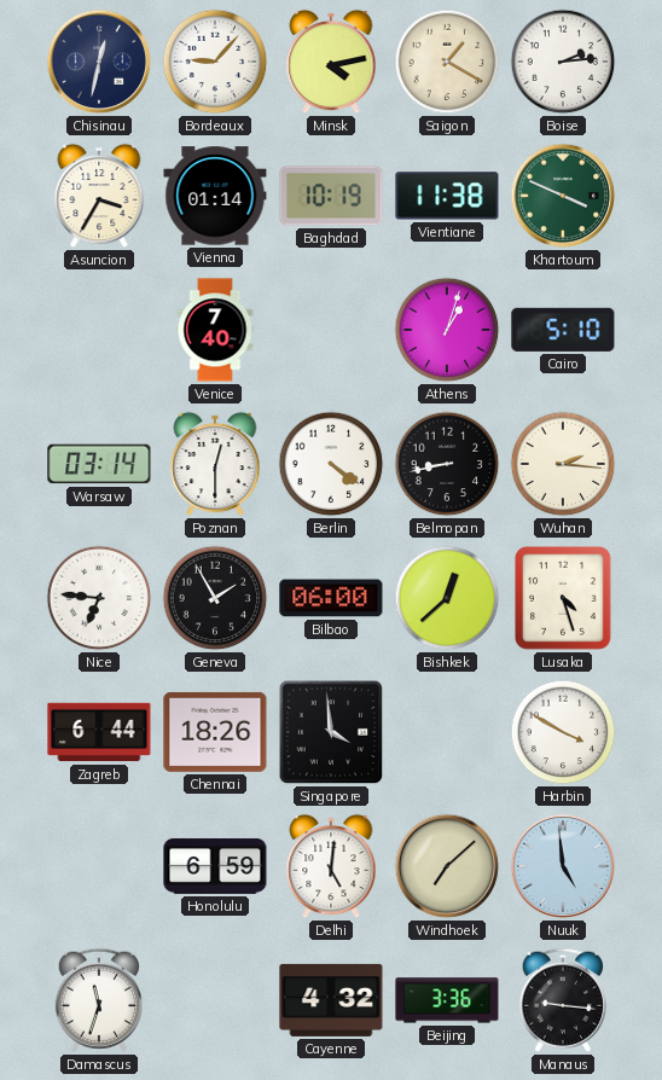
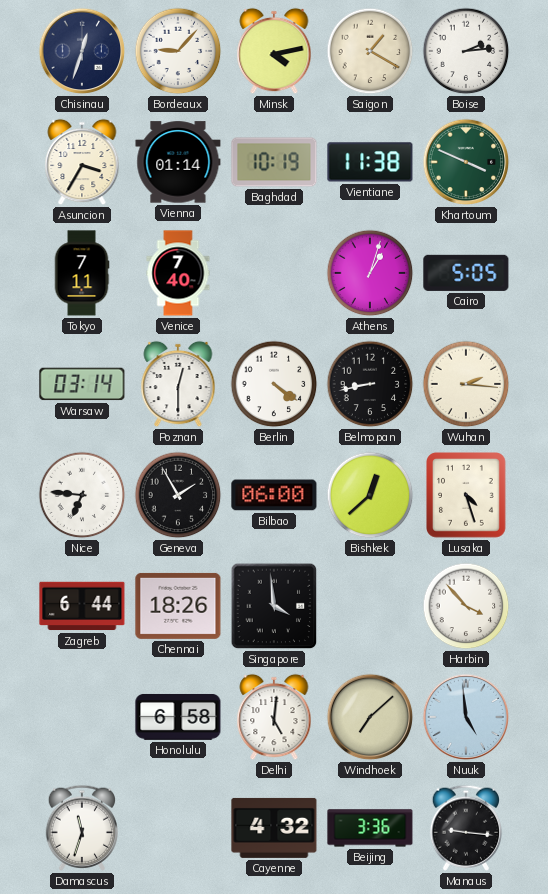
Chisinau: 12:32 -> 12:33
Tokyo: none -> 7:11
Cairo: 5:10 -> 5:05
Harbin: 3:50 -> 3:53
Honolulu: 6:59 -> 6:58
